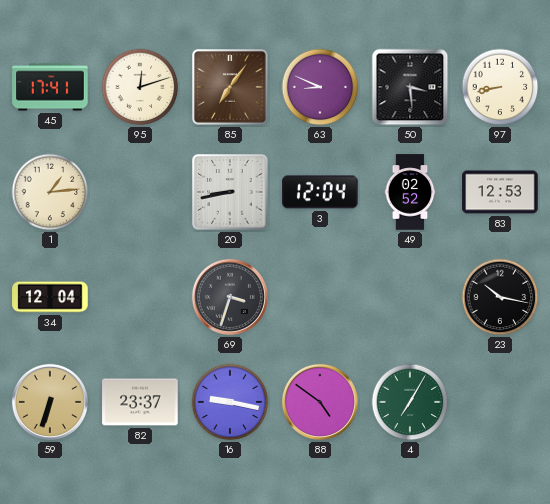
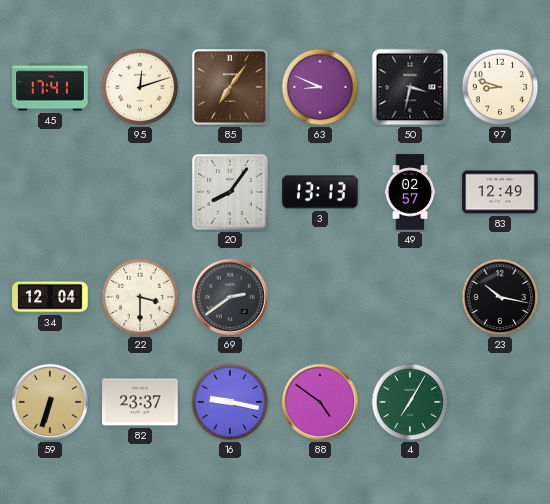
50: 3:29 -> 3:32
97: 8:43 -> 8:48
1: 1:14 -> none
20: 8:43 -> 8:06
3: 12:04 -> 13:13
49: 02:52 -> 02:57
83: 12:53 -> 12:49
22: none -> 3:30
69: 3:33 -> 2:39
